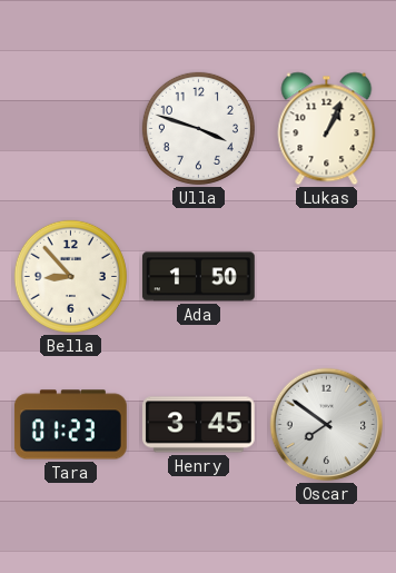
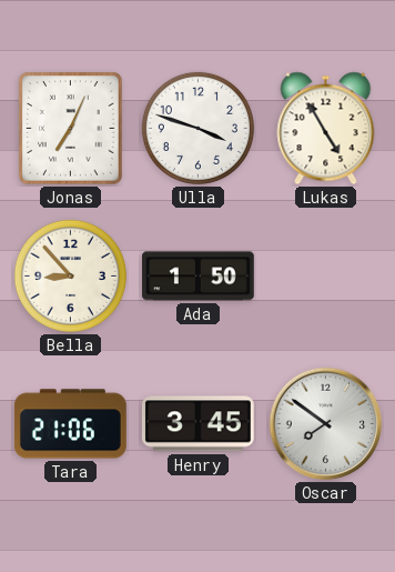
Jonas: none -> 7:04
Lukas: 1:04 -> 4:55
Tara: 01:23 -> 21:06
